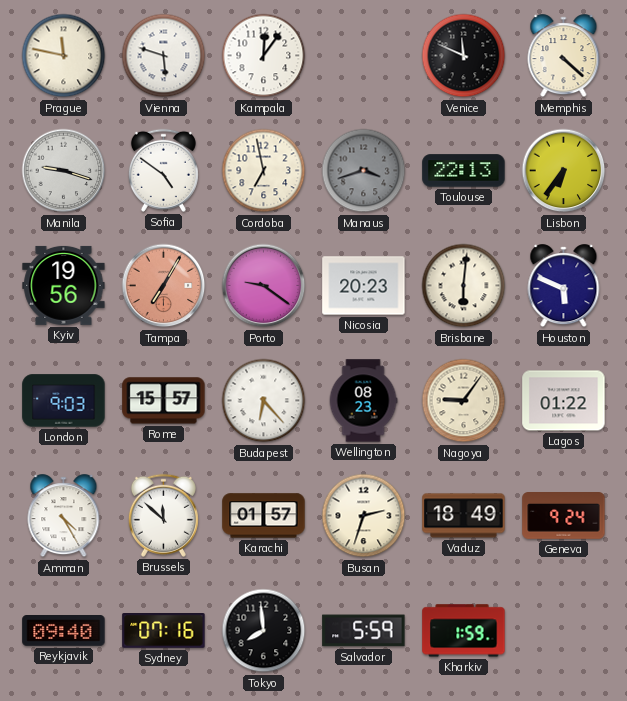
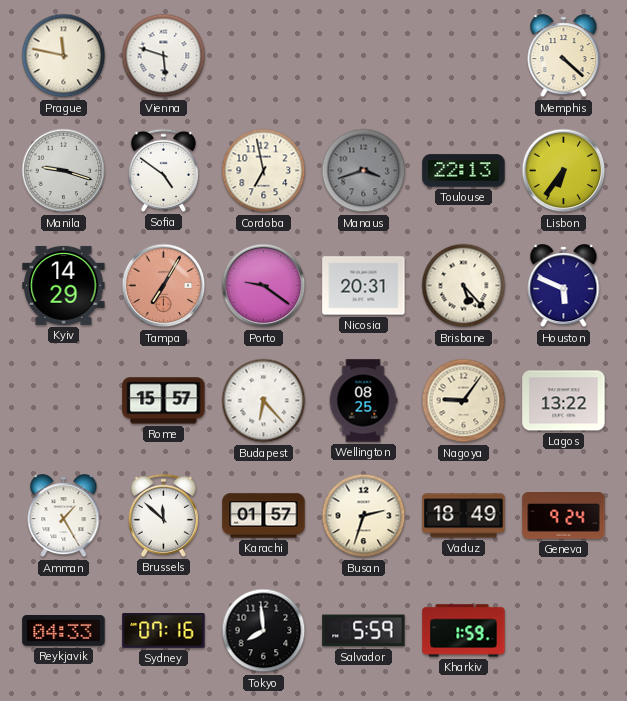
Kampala: 12:06 -> none
Venice: 11:49 -> none
Kyiv: 19:56 -> 14:29
Nicosia: 20:23 -> 20:31
Brisbane: 6:01 -> 5:23
London: 9:03 -> none
Wellington: 08:23 -> 08:25
Lagos: 01:22 -> 13:22
Amman: 4:25 -> 1:25
Reykjavik: 09:40 -> 04:33
